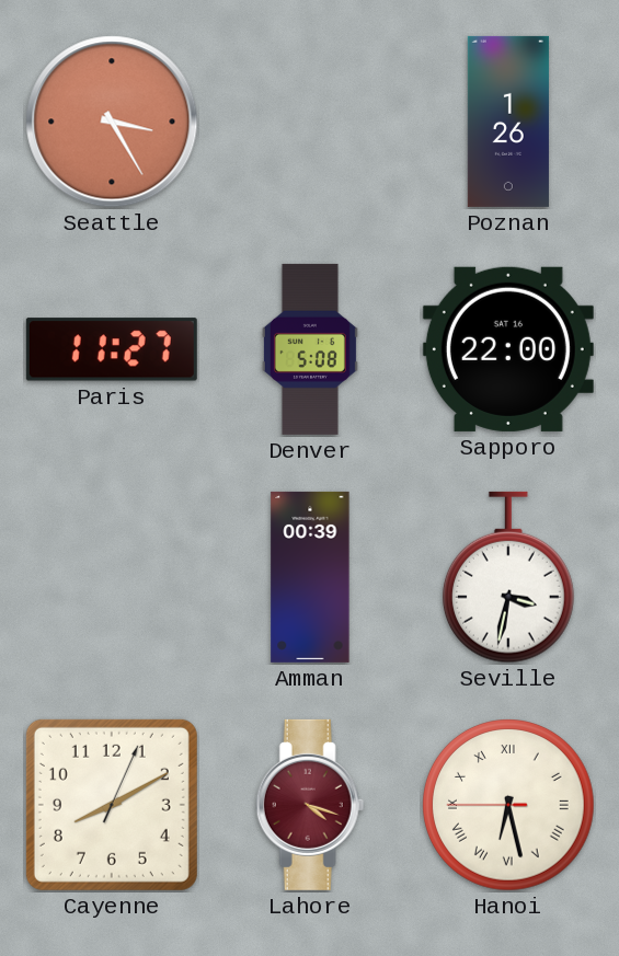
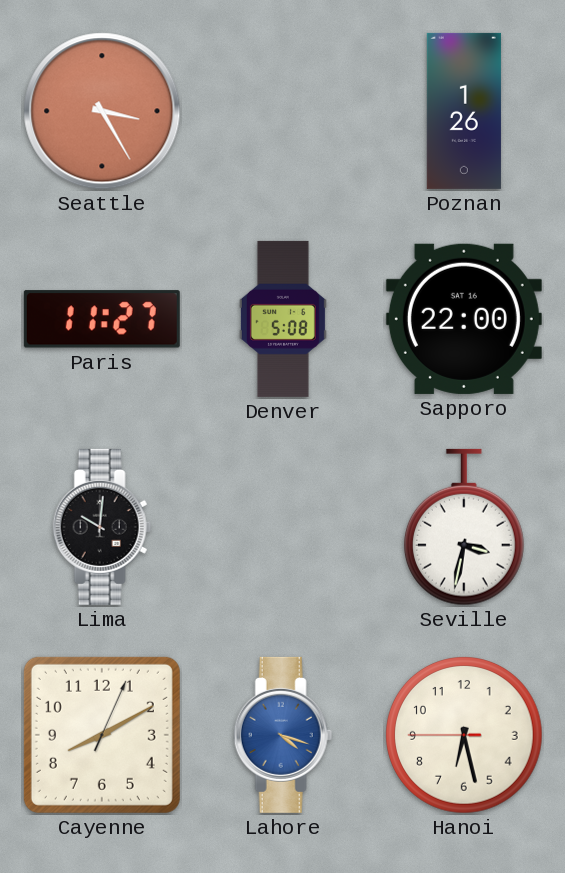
Lima: none -> 10:01
Amman: 00:39 -> none
Lahore dial: burgundy -> blue
Hanoi numerals: Roman -> Arabic
